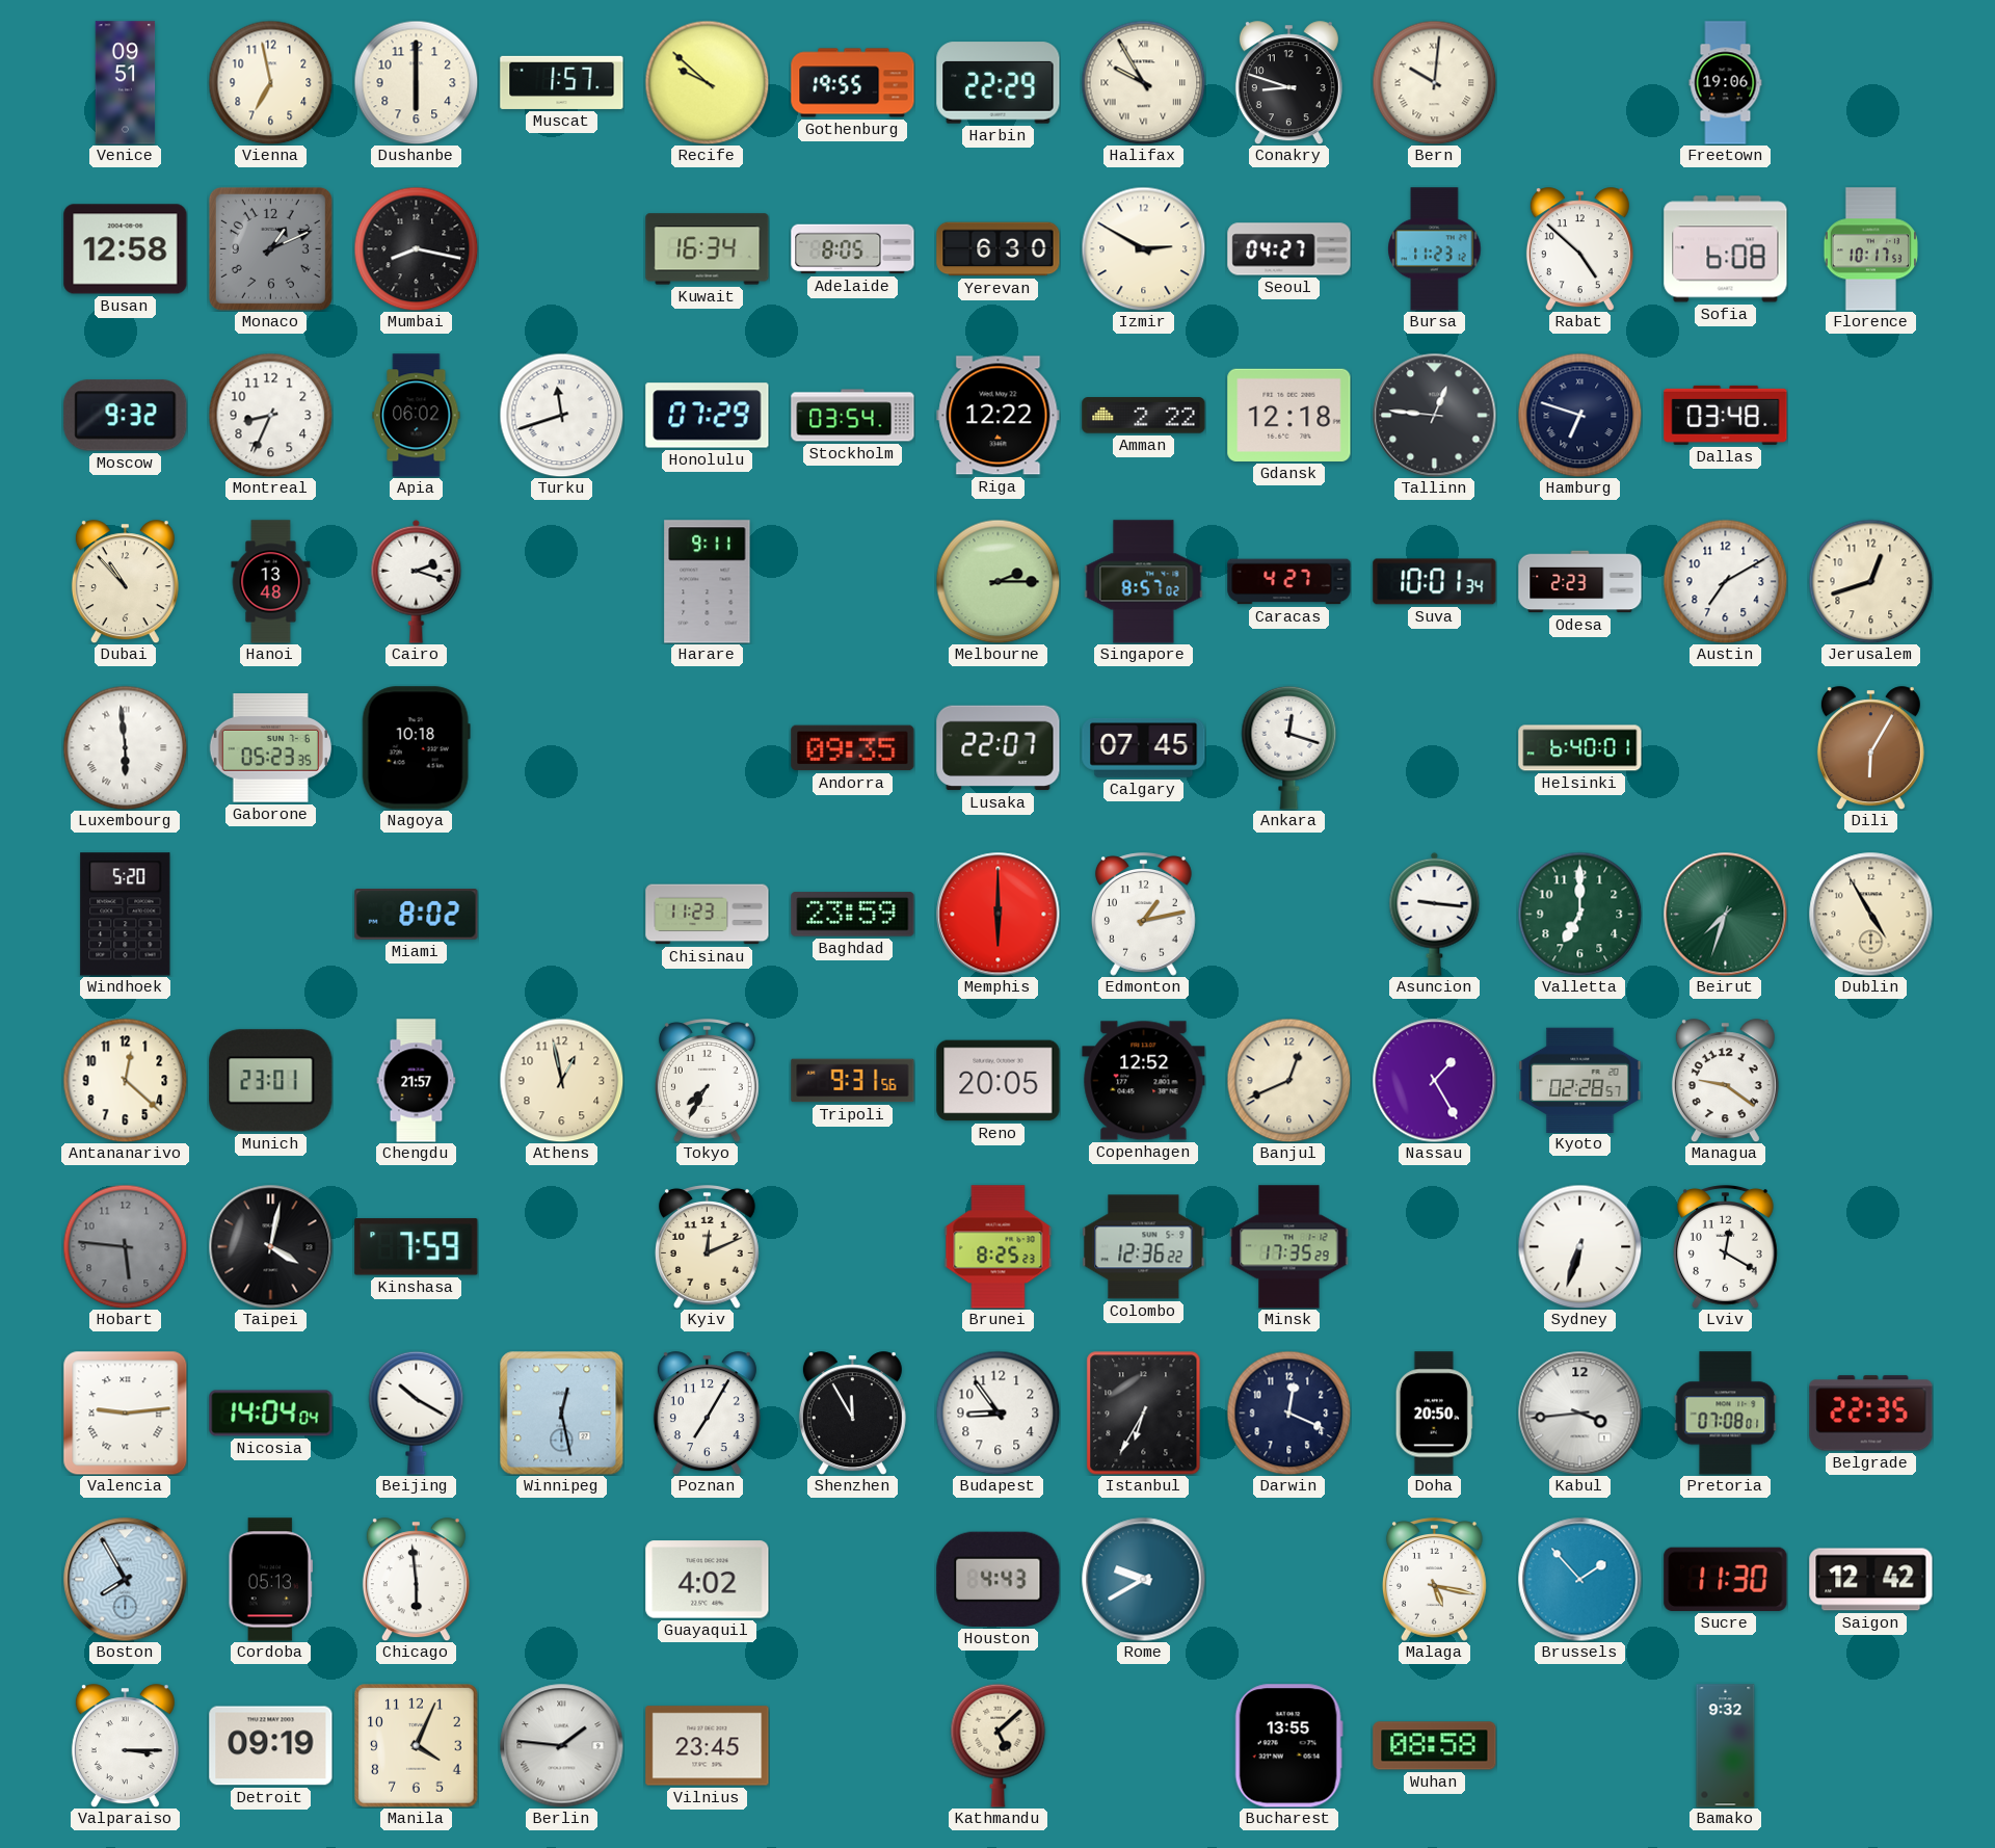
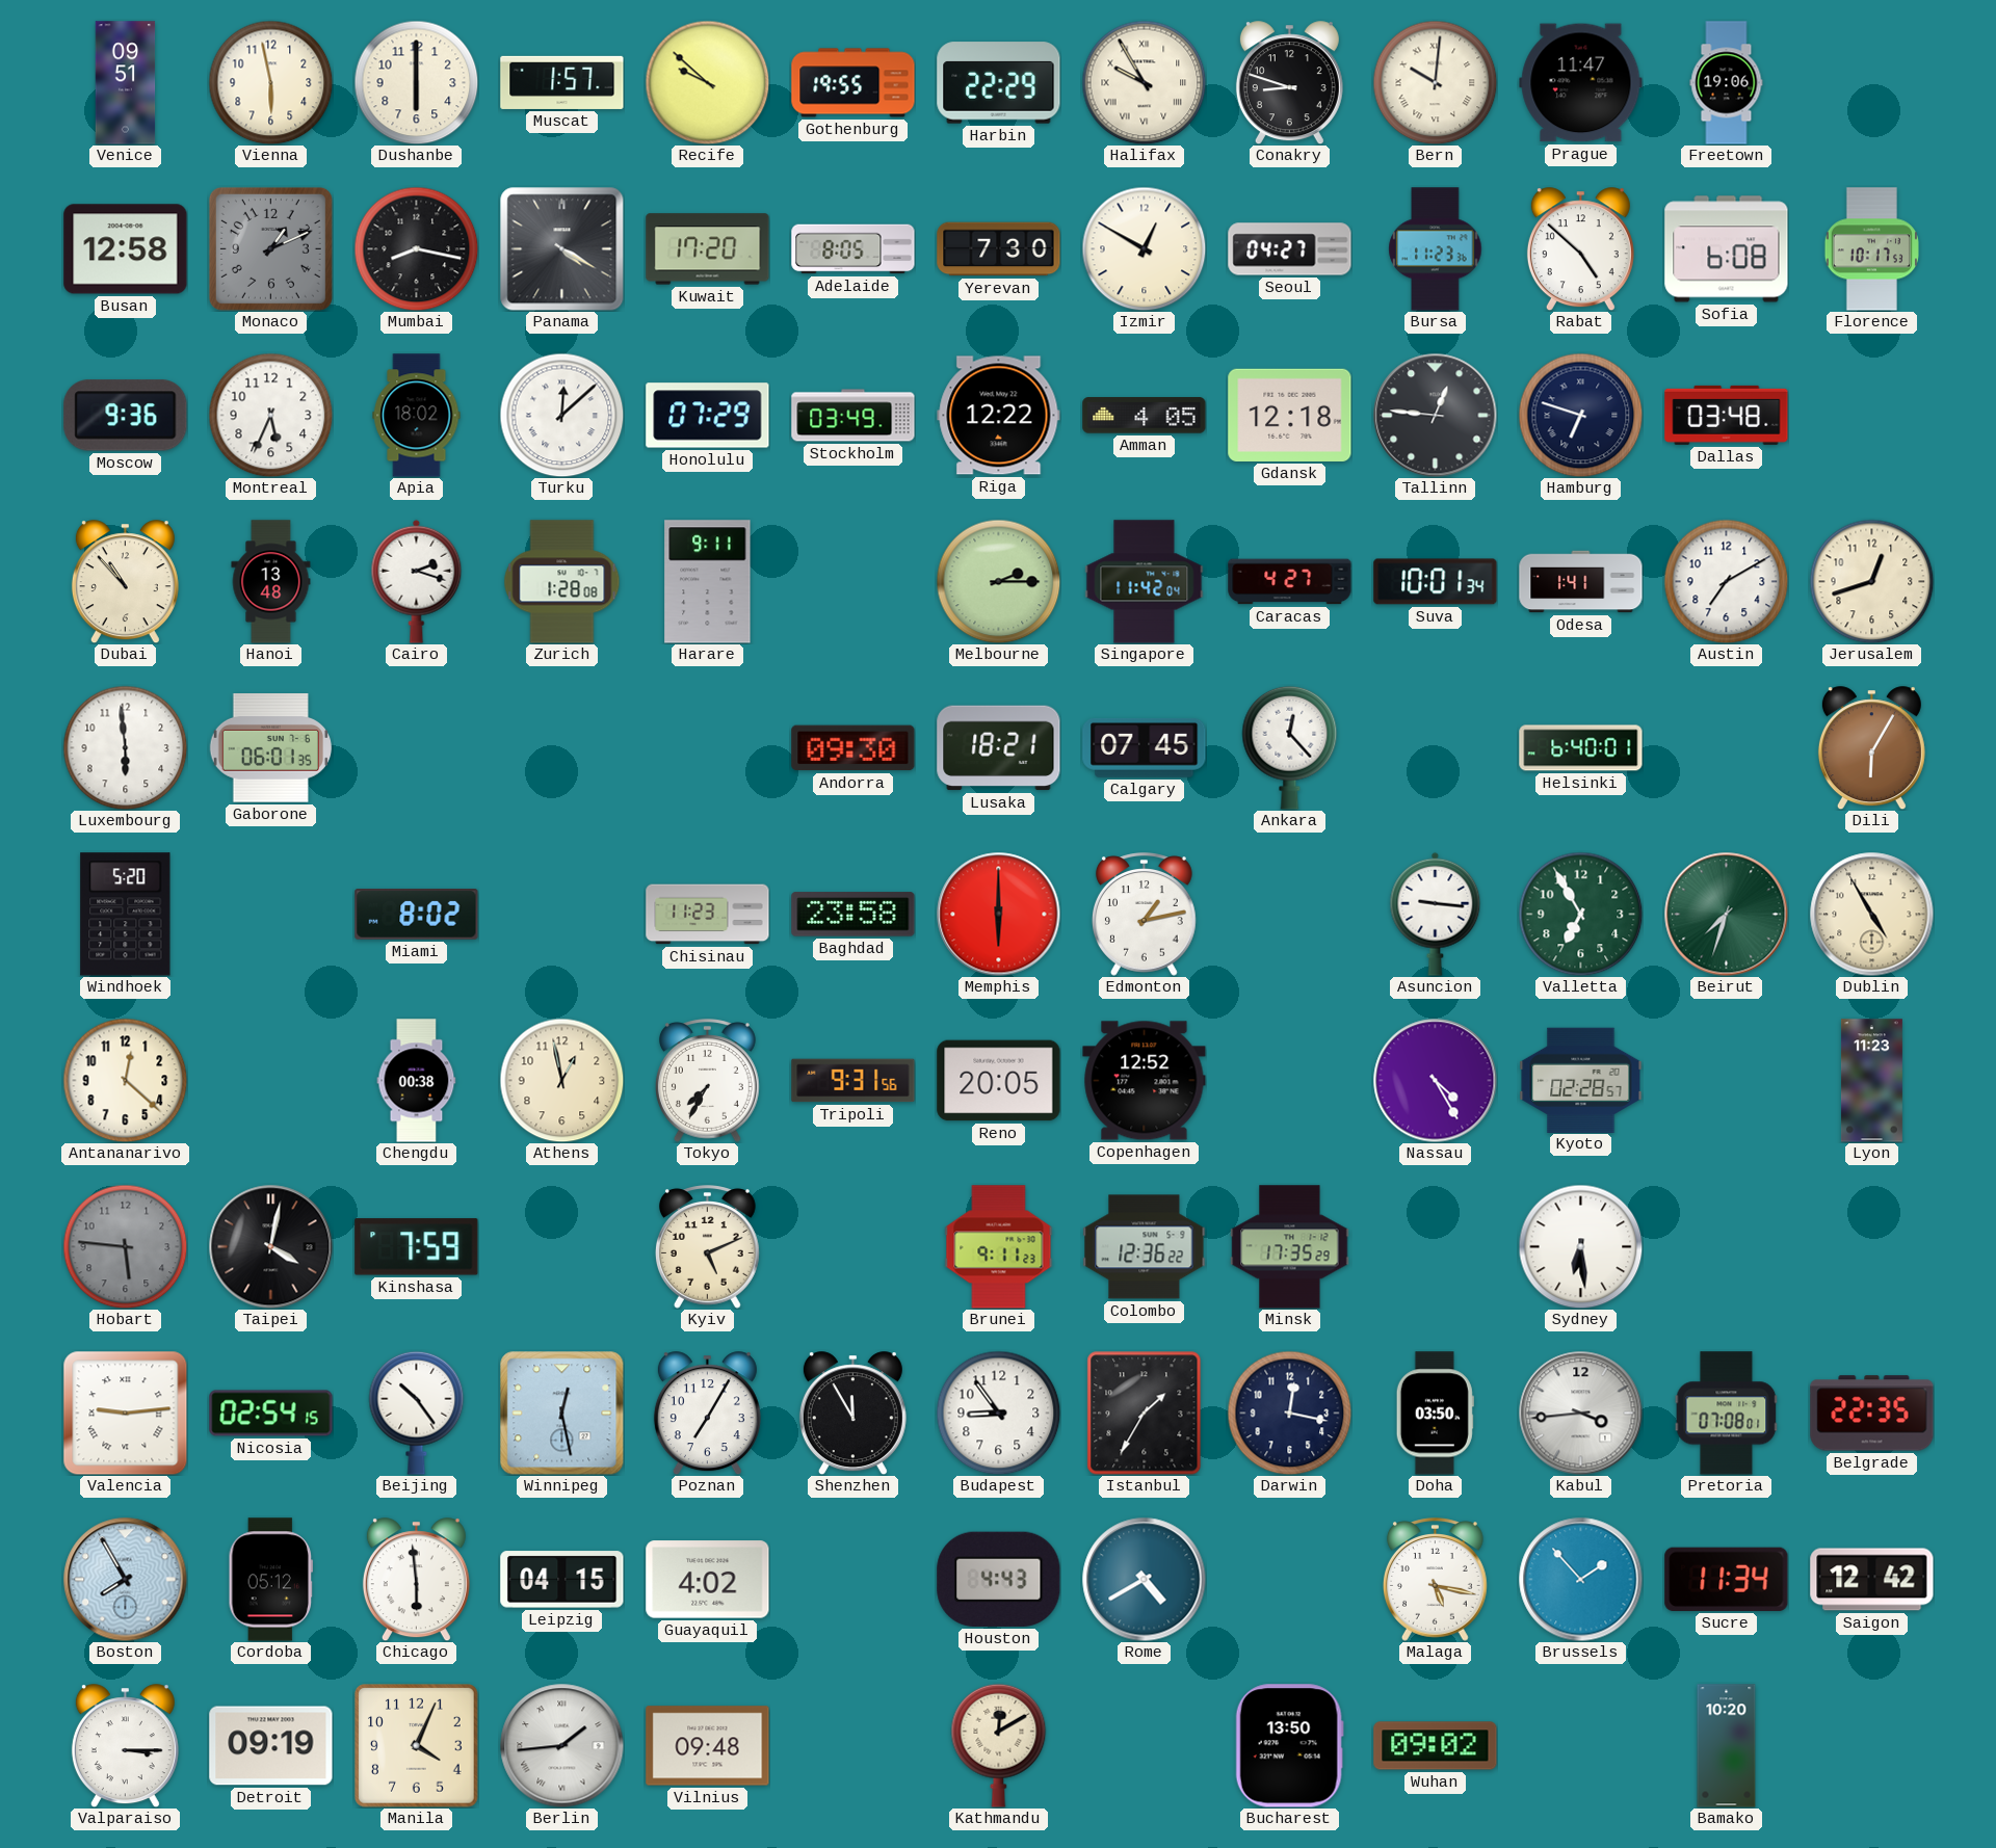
Vienna: 6:58 -> 5:58
Prague: none -> 11:47
Panama: none -> 4:20
Kuwait: 16:34 -> 17:20
Yerevan: 6:30 -> 7:30
Izmir: 2:50 -> 12:50
Bursa: 11:23:12 -> 11:23:36
Moscow: 9:32 -> 9:36
Montreal: 8:34 -> 5:34
Apia: 06:02 -> 18:02
Turku: 11:42 -> 12:08
Stockholm: 03:54 -> 03:49
Amman: 2:22 -> 4:05
Zurich: none -> 1:28
Singapore: 8:57 -> 11:42
Odesa: 2:23 -> 1:41
Luxembourg numerals: Roman -> Arabic
Gaborone: 05:23 -> 06:01
Nagoya: 10:18 -> none
Andorra: 09:35 -> 09:30
Lusaka: 22:07 -> 18:21
Ankara: 12:18 -> 12:23
Baghdad: 23:59 -> 23:58
Valletta: 7:00 -> 6:55
Munich: 23:01 -> none
Chengdu: 21:57 -> 00:38
Banjul: 12:41 -> none
Nassau: 1:25 -> 4:25
Managua: 9:21 -> none
Lyon: none -> 11:23
Kyiv: 12:11 -> 5:11
Brunei: 8:25 -> 9:11
Sydney: 6:33 -> 6:29
Lviv: 12:20 -> none
Nicosia: 14:04 -> 02:54
Beijing: 10:20 -> 10:24
Istanbul: 6:35 -> 1:35
Darwin: 12:19 -> 12:17
Doha: 20:50 -> 03:50
Cordoba: 05:13 -> 05:12
Leipzig: none -> 04:15
Rome: 9:40 -> 4:40
Sucre: 11:30 -> 11:34
Berlin: 1:46 -> 1:44
Vilnius: 23:45 -> 09:48
Kathmandu: 5:08 -> 12:10
Bucharest: 13:55 -> 13:50
Wuhan: 08:58 -> 09:02
Bamako: 9:32 -> 10:20
